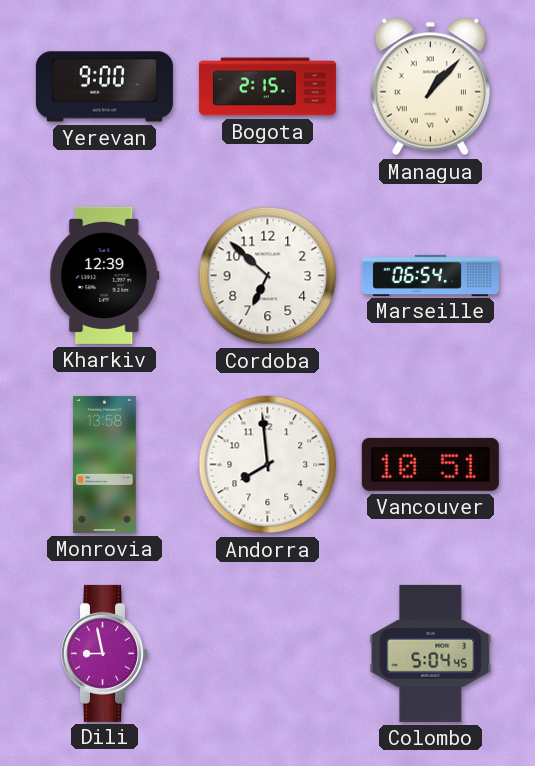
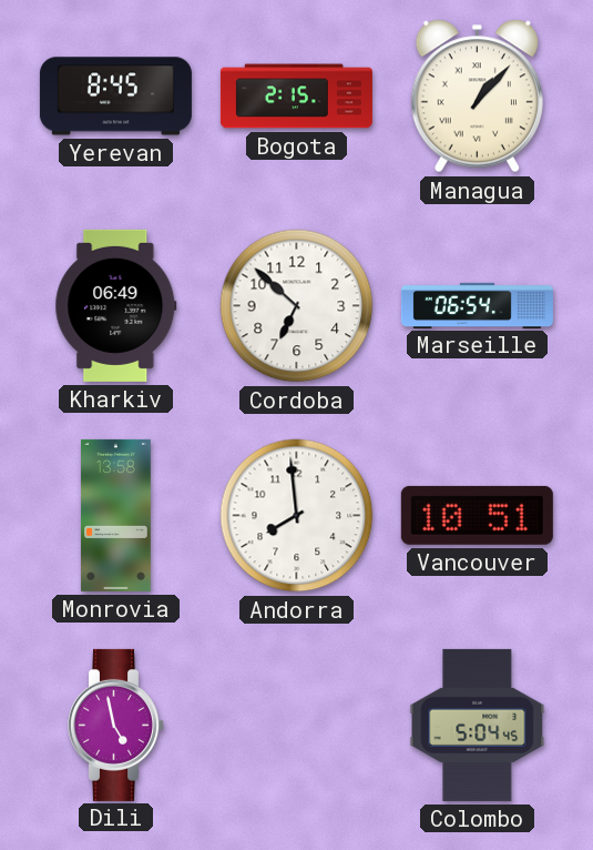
Yerevan: 9:00 -> 8:45
Kharkiv: 12:39 -> 06:49
Dili: 8:58 -> 4:58
